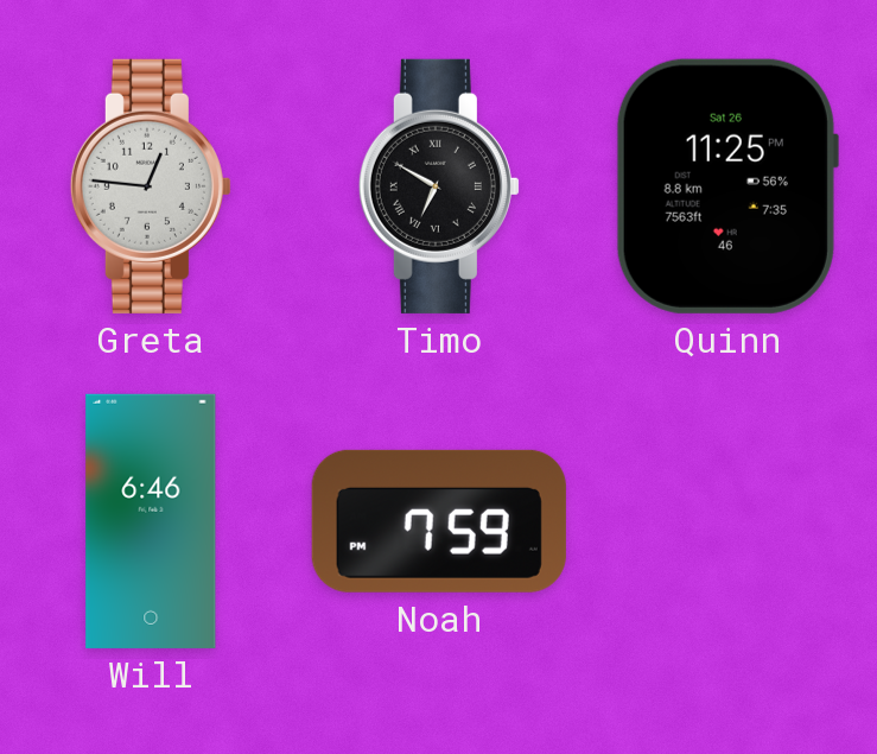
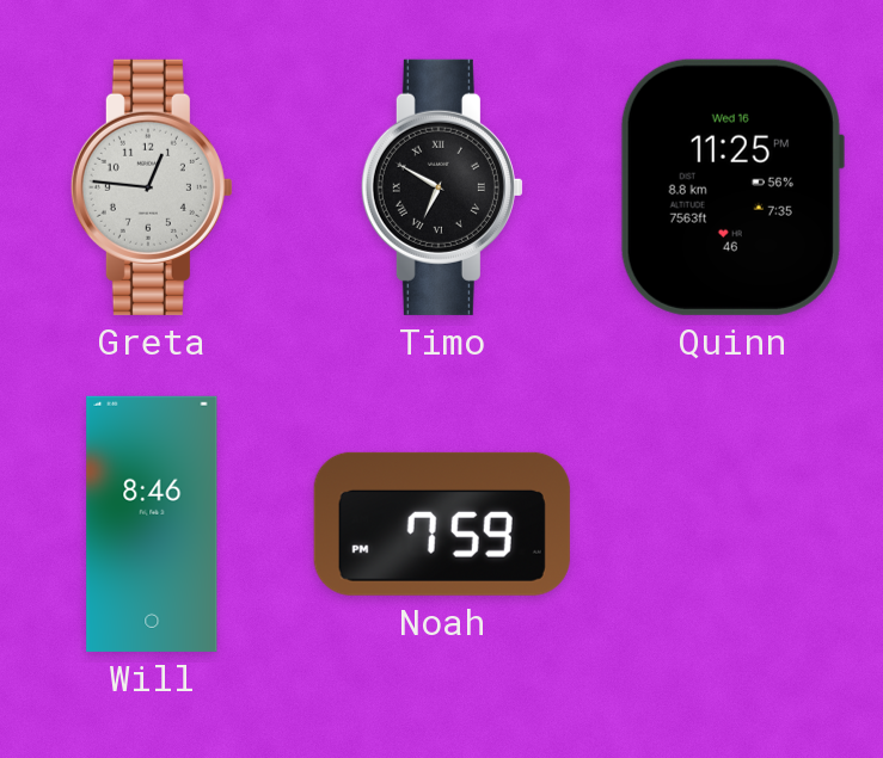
Quinn date: Sat 26 -> Wed 16
Will: 6:46 -> 8:46
